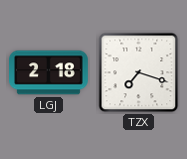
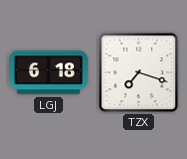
LGJ: 2:18 -> 6:18
